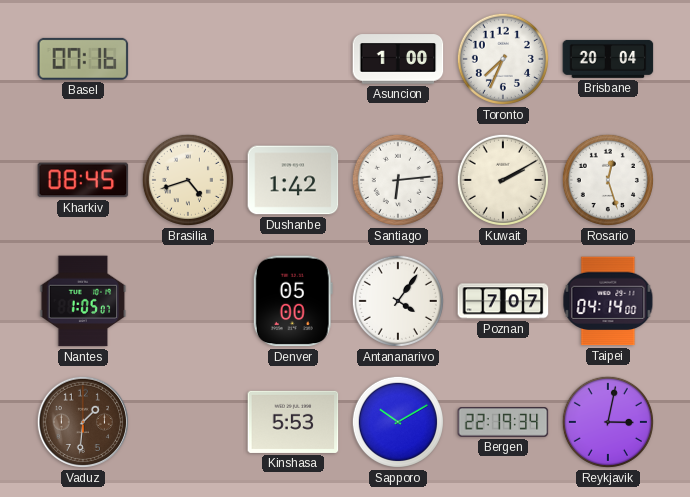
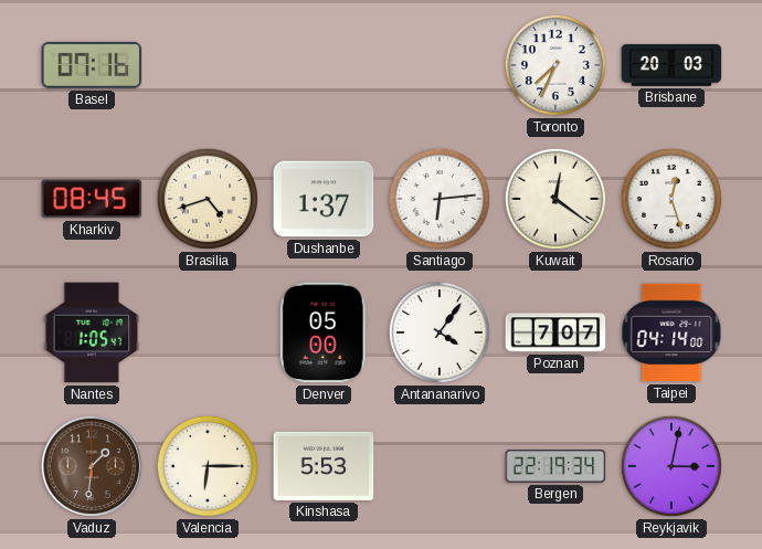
Asuncion: 1:00 -> none
Brisbane: 20:04 -> 20:03
Dushanbe: 1:42 -> 1:37
Kuwait: 2:10 -> 12:21
Nantes: 1:05:07 -> 1:05:47
Valencia: none -> 6:15
Sapporo: 10:10 -> none
